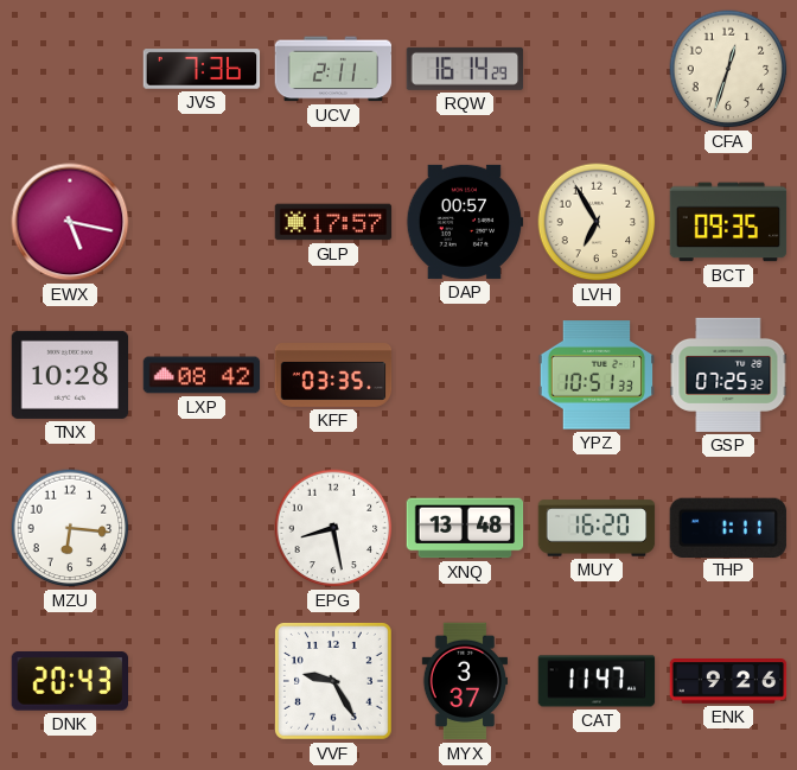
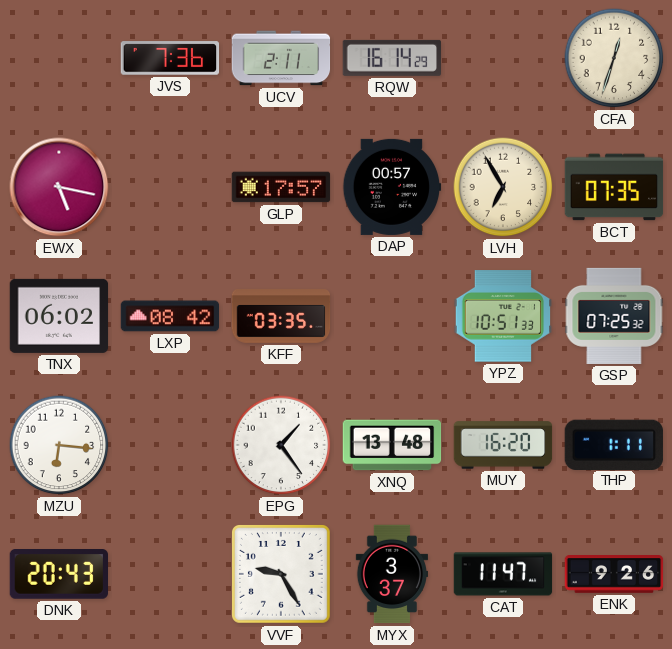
BCT: 09:35 -> 07:35
TNX: 10:28 -> 06:02
EPG: 8:28 -> 1:24
